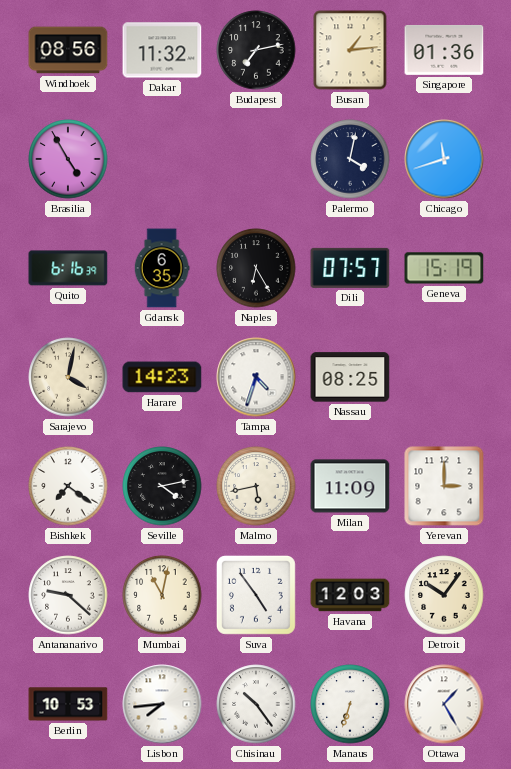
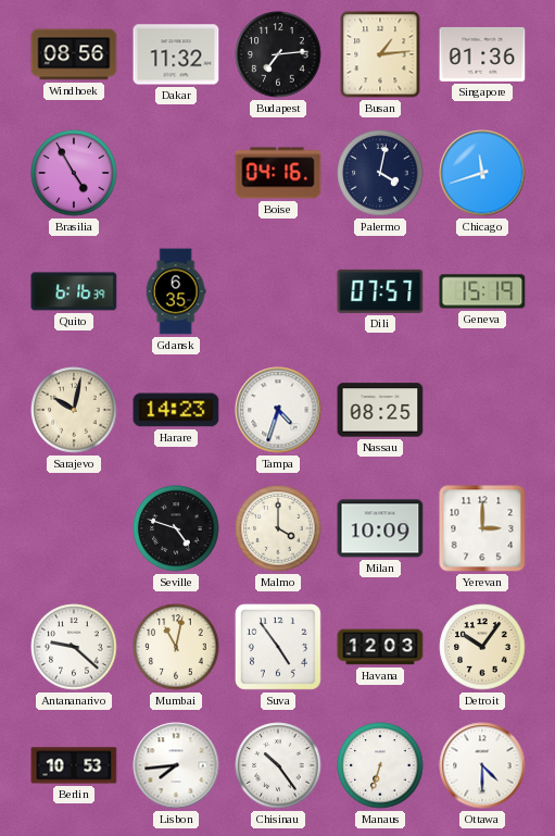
Budapest: 7:13 -> 7:14
Boise: none -> 04:16
Naples: 6:25 -> none
Sarajevo: 4:02 -> 10:02
Bishkek: 7:21 -> none
Seville: 4:13 -> 4:48
Malmo: 5:43 -> 4:00
Milan: 11:09 -> 10:09
Ottawa: 1:25 -> 4:30
